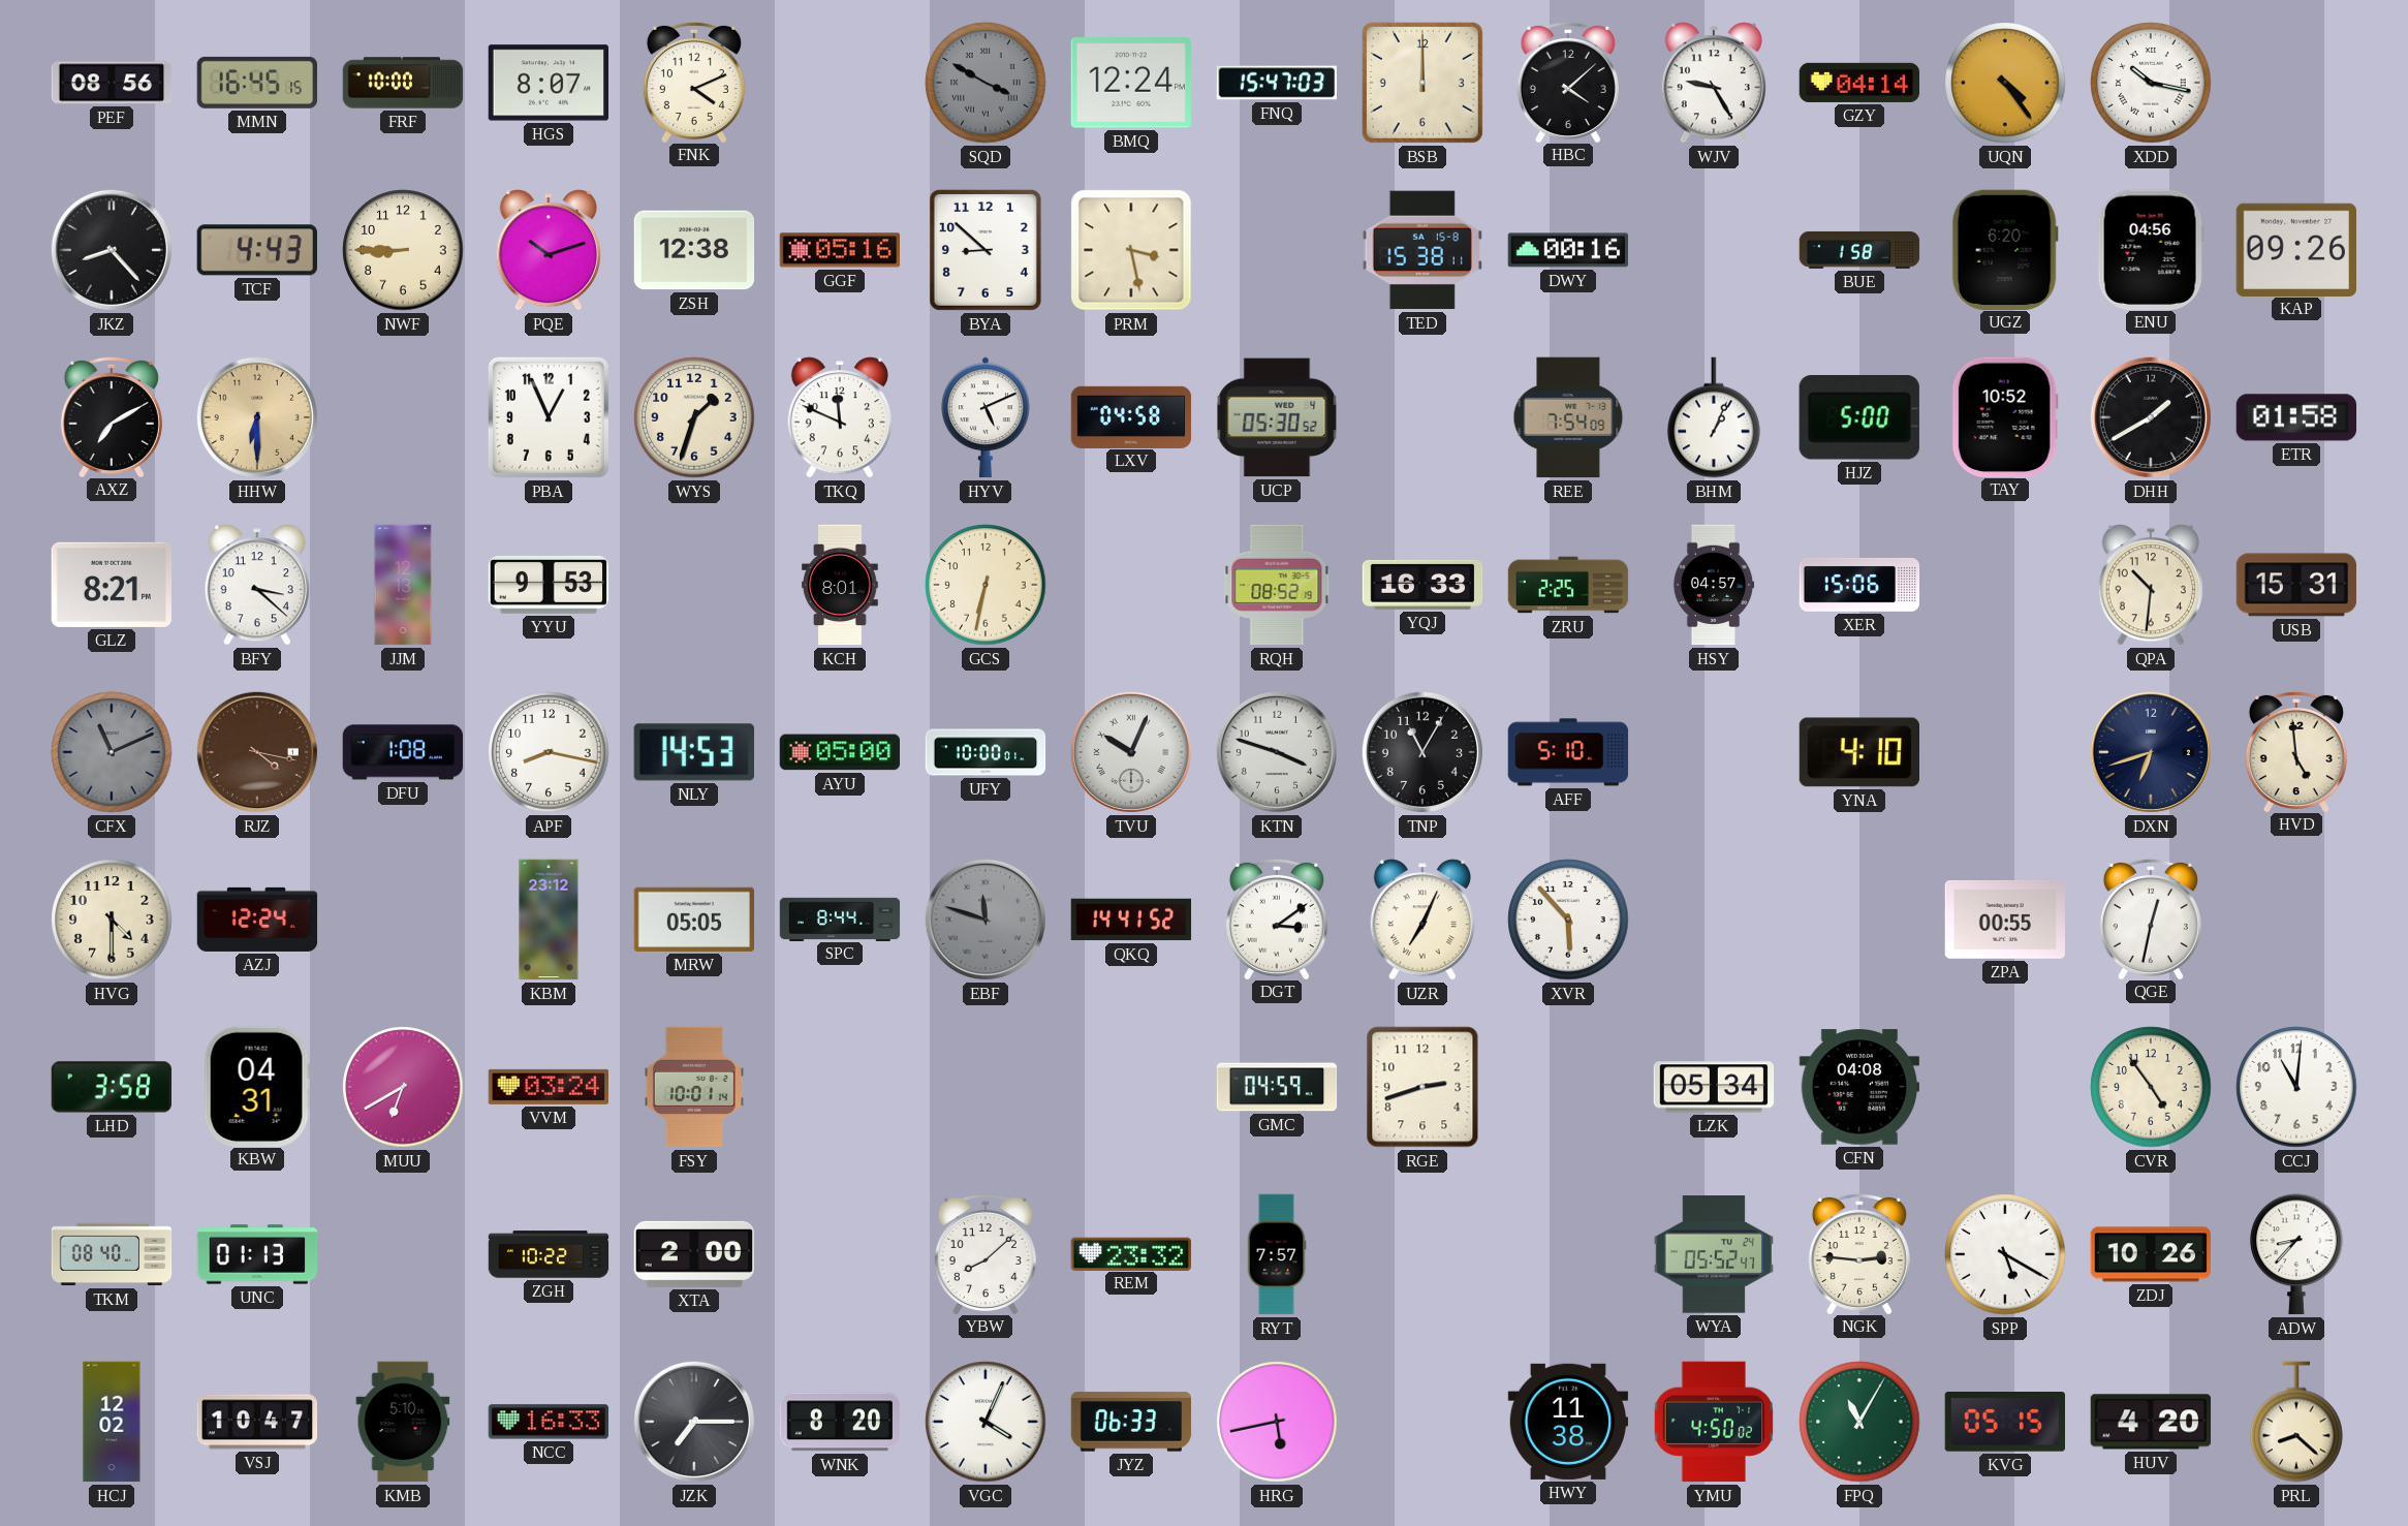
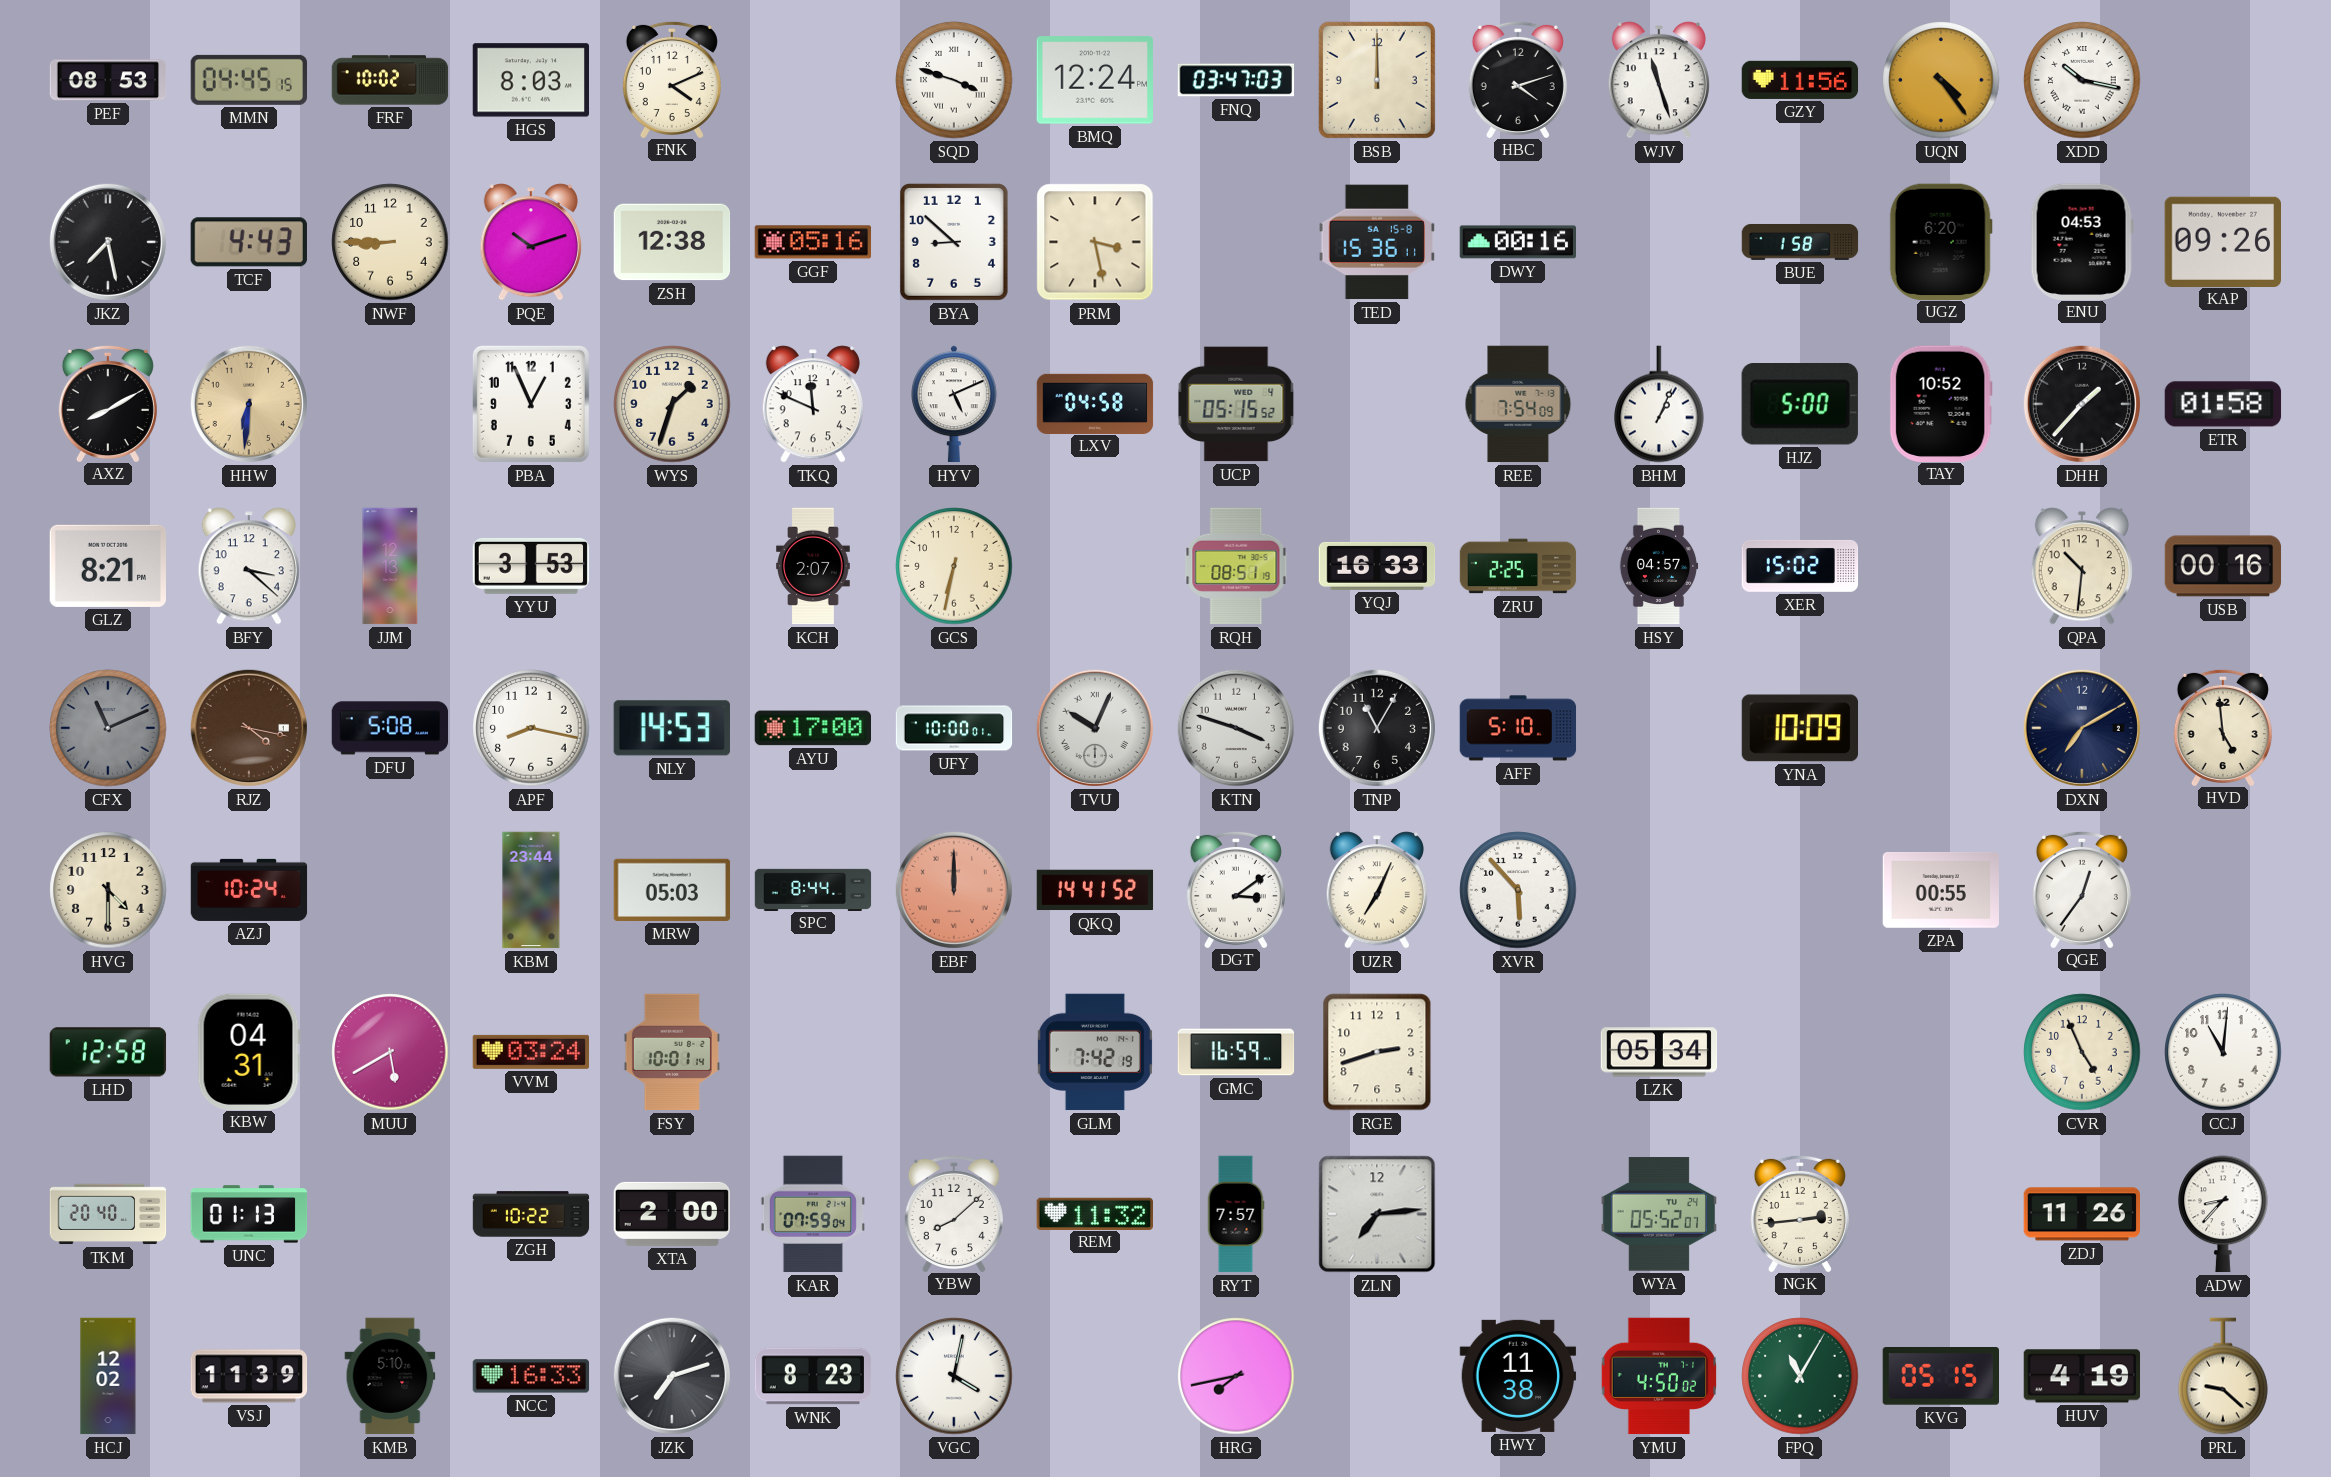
PEF: 08:56 -> 08:53
MMN: 16:45 -> 04:45
FRF: 10:00 -> 10:02
HGS: 8:07 -> 8:03
SQD: 3:50 -> 3:48
SQD dial: grey -> white
FNQ: 15:47 -> 03:47
HBC: 4:08 -> 4:12
WJV: 9:25 -> 11:27
GZY: 04:14 -> 11:56
JKZ: 8:23 -> 7:28
TED: 15:38 -> 15:36
ENU: 04:56 -> 04:53
AXZ: 7:10 -> 8:10
HHW: 6:30 -> 6:31
UCP: 05:30 -> 05:15
DHH: 1:40 -> 1:37
YYU: 9:53 -> 3:53
KCH: 8:01 -> 2:07
RQH: 08:52 -> 08:51
XER: 15:06 -> 15:02
USB: 15:31 -> 00:16
DFU: 1:08 -> 5:08
AYU: 05:00 -> 17:00
YNA: 4:10 -> 10:09
DXN: 6:42 -> 7:10
AZJ: 12:24 -> 10:24
KBM: 23:12 -> 23:44
MRW: 05:05 -> 05:03
EBF: 11:48 -> 12:00
EBF dial: grey -> salmon
QGE: 12:32 -> 12:36
LHD: 3:58 -> 12:58
MUU: 6:40 -> 5:40
GLM: none -> 7:42
GMC: 04:59 -> 16:59
CFN: 04:08 -> none
CVR: 4:54 -> 4:56
TKM: 08:40 -> 20:40
KAR: none -> 07:59
REM: 23:32 -> 11:32
ZLN: none -> 7:14
WYA: 05:52:47 -> 05:52:07
NGK: 2:46 -> 2:44
SPP: 5:20 -> none
ZDJ: 10:26 -> 11:26
VSJ: 10:47 -> 11:39
JZK: 7:15 -> 7:12
WNK: 8:20 -> 8:23
VGC: 4:04 -> 4:02
JYZ: 06:33 -> none
HRG: 5:43 -> 7:43
HUV: 4:20 -> 4:19
PRL: 8:22 -> 9:22
